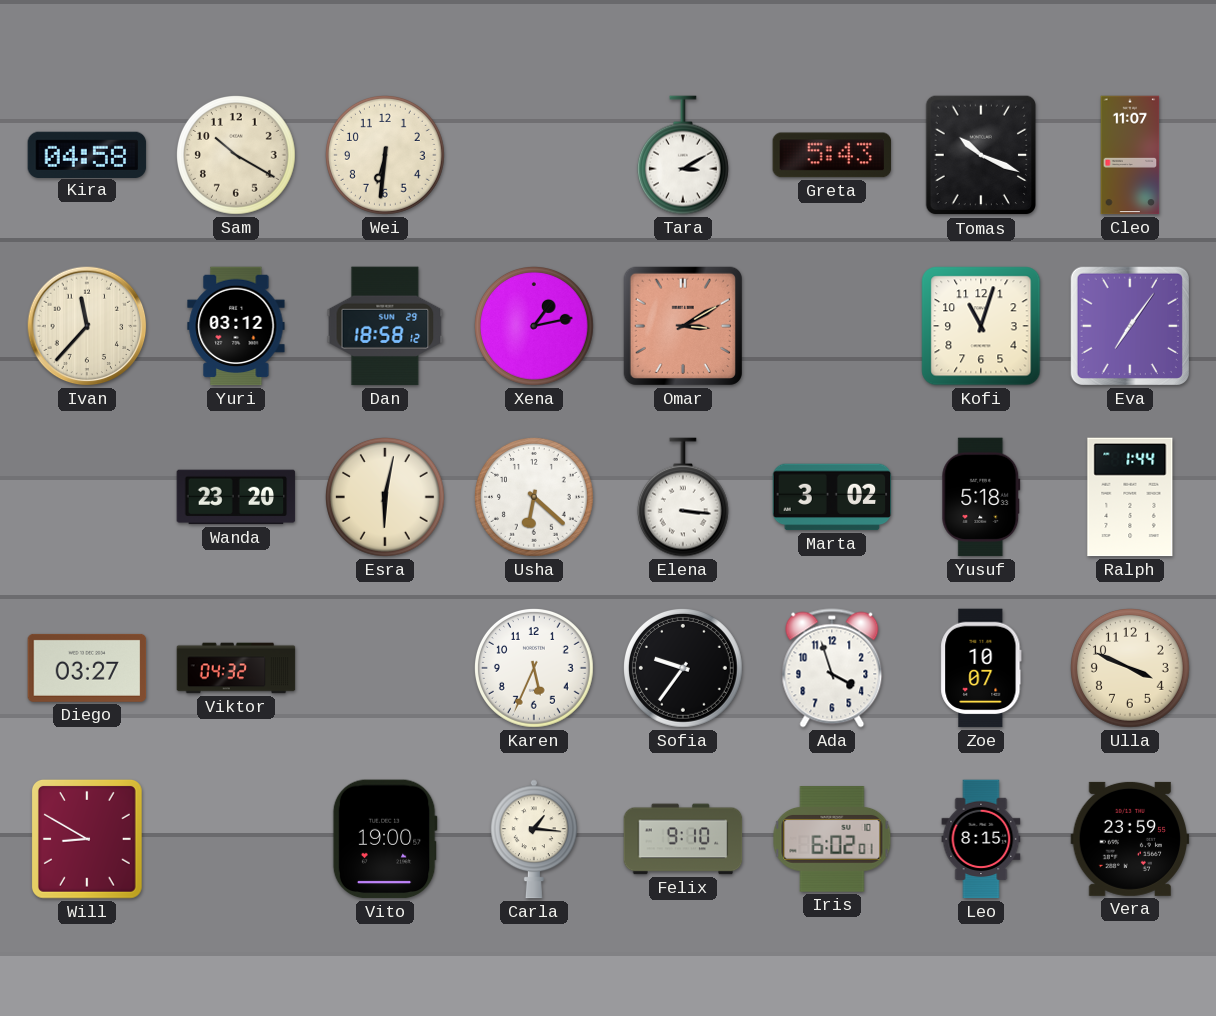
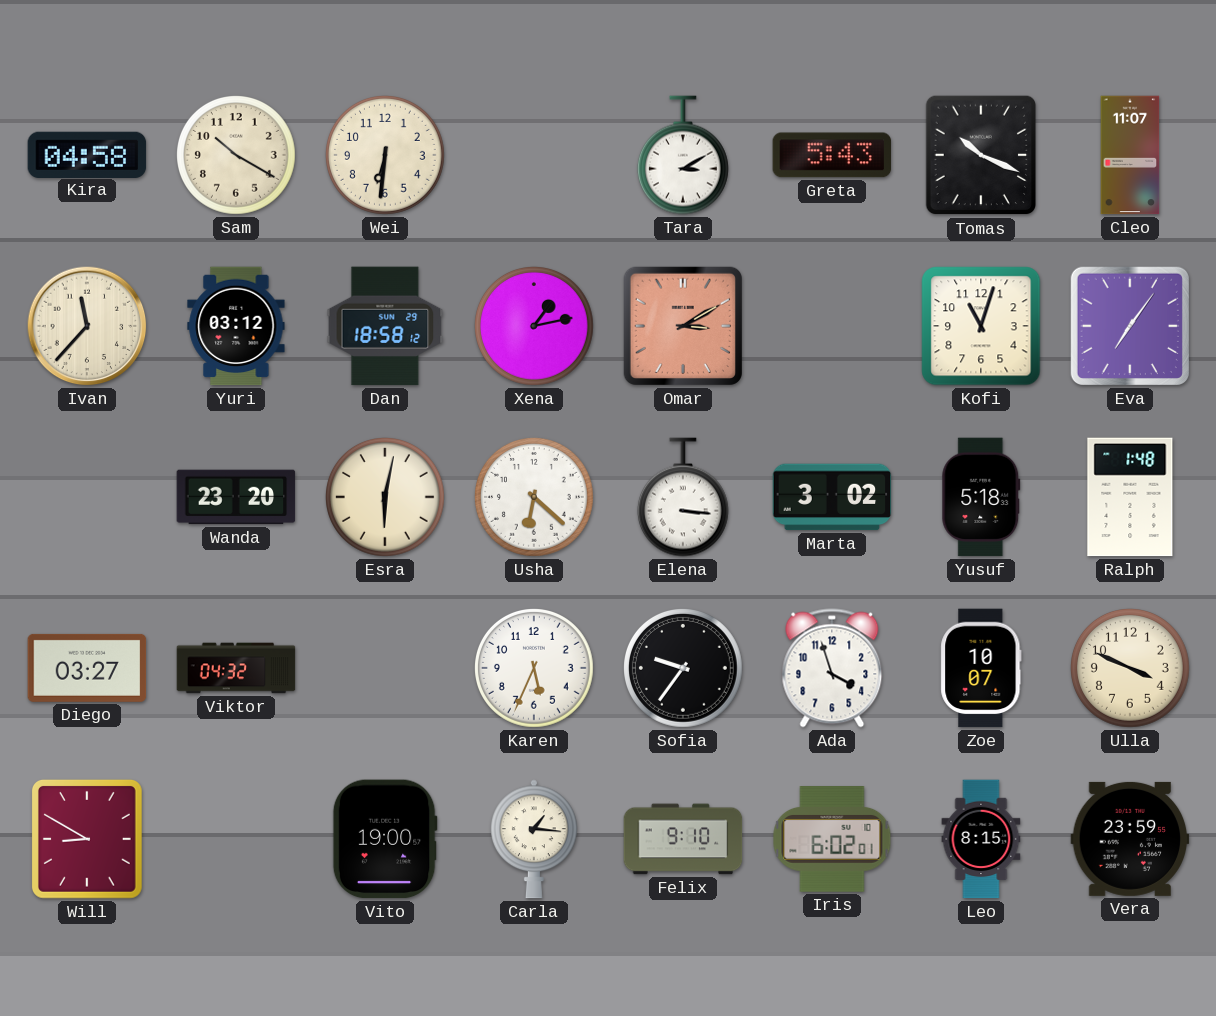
Ralph: 1:44 -> 1:48
